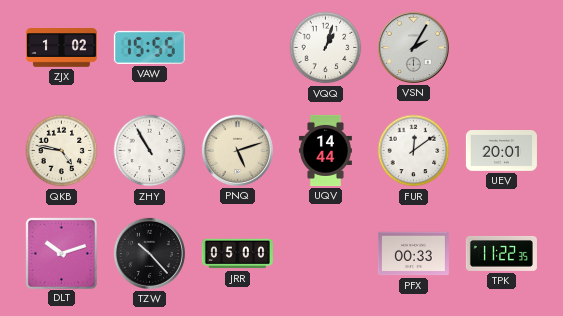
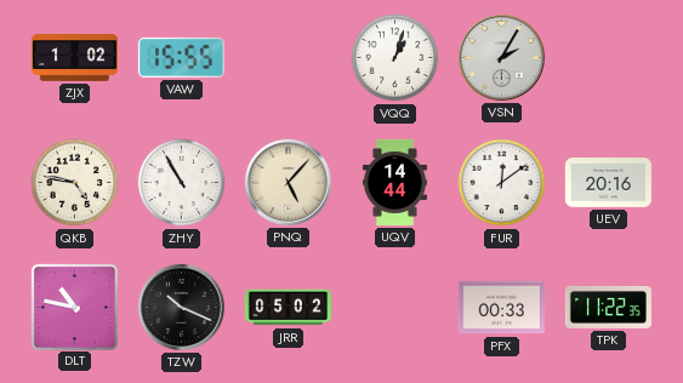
PNQ: 5:12 -> 5:07
UEV: 20:01 -> 20:16
DLT: 10:12 -> 10:47
TZW: 10:23 -> 10:19
JRR: 05:00 -> 05:02
